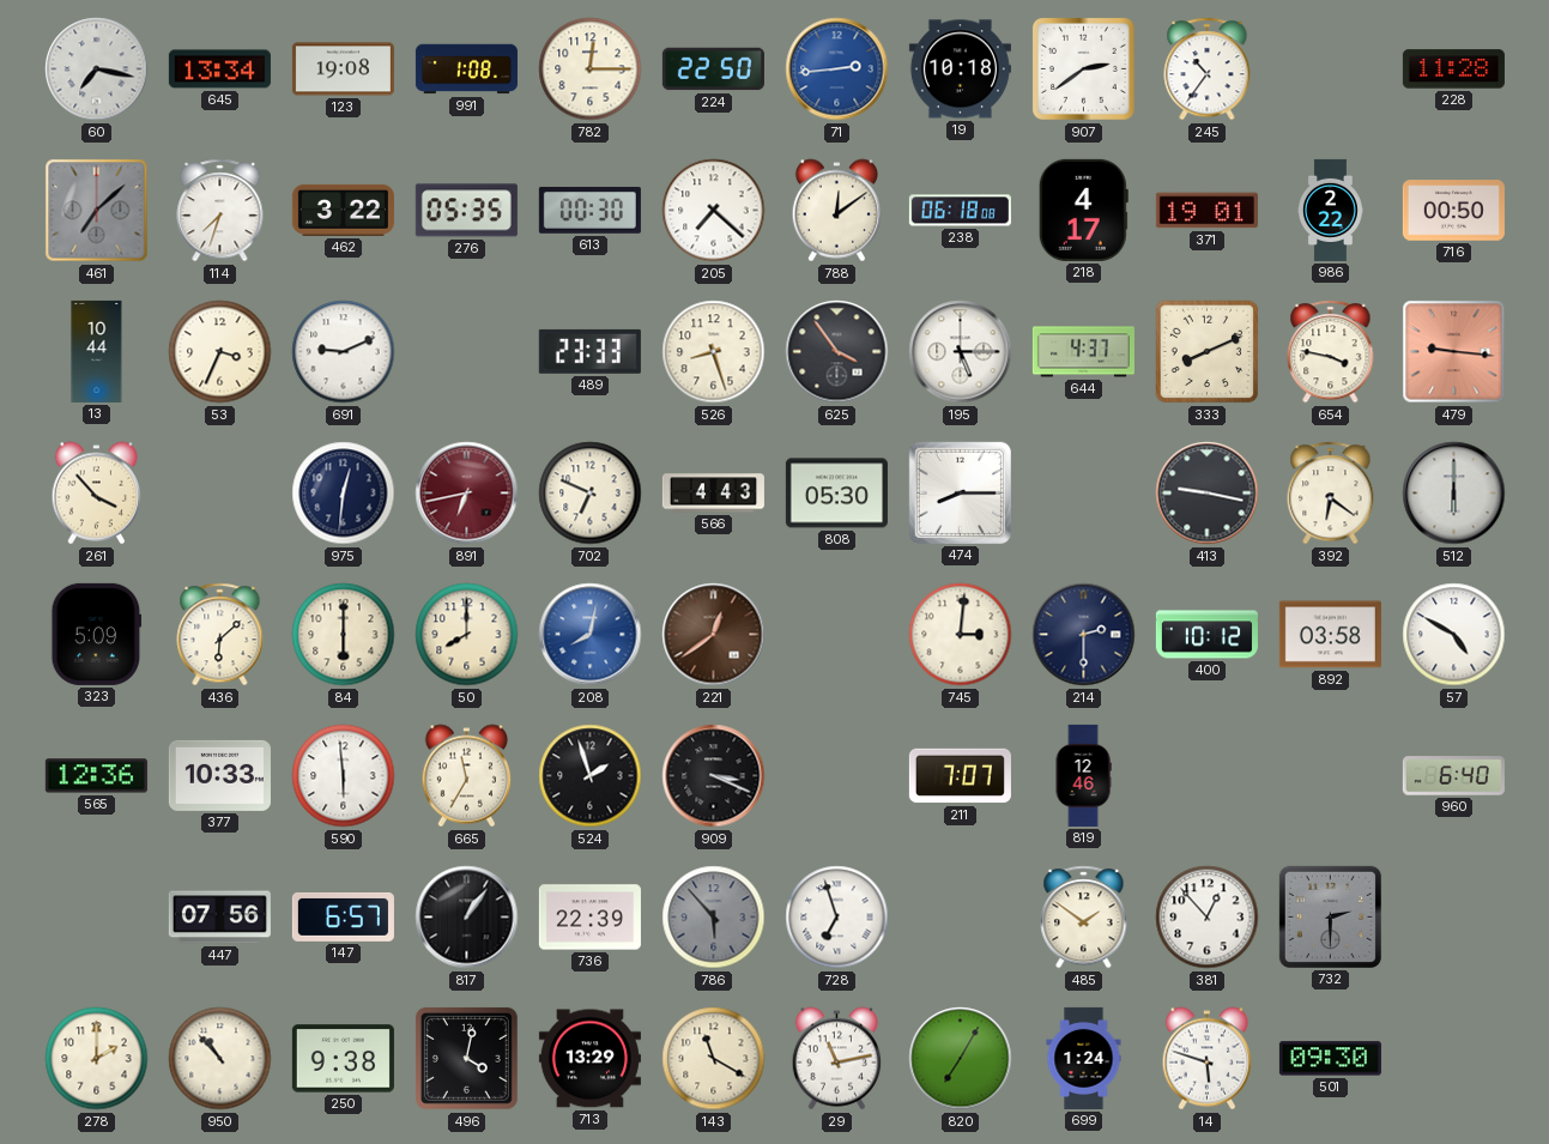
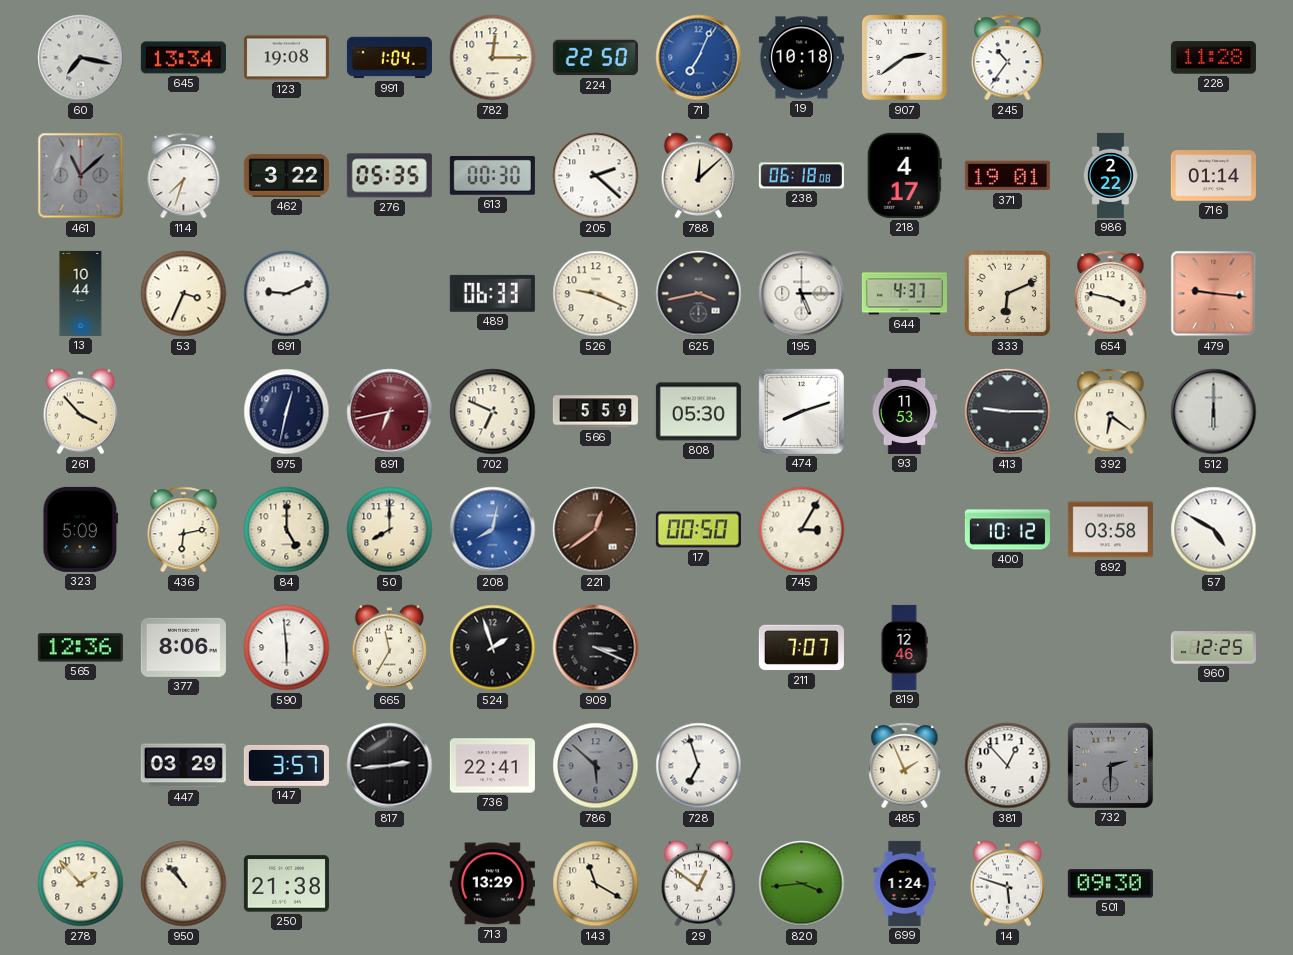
991: 1:08 -> 1:04
71: 2:44 -> 7:04
461: 7:08 -> 11:08
205: 7:22 -> 2:22
788: 12:09 -> 12:08
716: 00:50 -> 01:14
489: 23:33 -> 06:33
526: 8:27 -> 9:19
625: 3:54 -> 3:43
333: 8:11 -> 6:11
975: 12:31 -> 12:32
566: 4:43 -> 5:59
474: 8:15 -> 8:12
93: none -> 11:53
413: 9:17 -> 9:15
436: 6:08 -> 6:13
84: 6:00 -> 5:00
17: none -> 00:50
745: 3:01 -> 3:05
214: 2:30 -> none
377: 10:33 -> 8:06
960: 6:40 -> 12:25
447: 07:56 -> 03:29
147: 6:57 -> 3:57
817: 1:06 -> 2:44
736: 22:39 -> 22:41
786: 5:53 -> 5:52
485: 1:51 -> 1:56
278: 2:00 -> 1:53
250: 9:38 -> 21:38
496: 4:02 -> none
29: 11:13 -> 12:51
820: 7:05 -> 3:44
